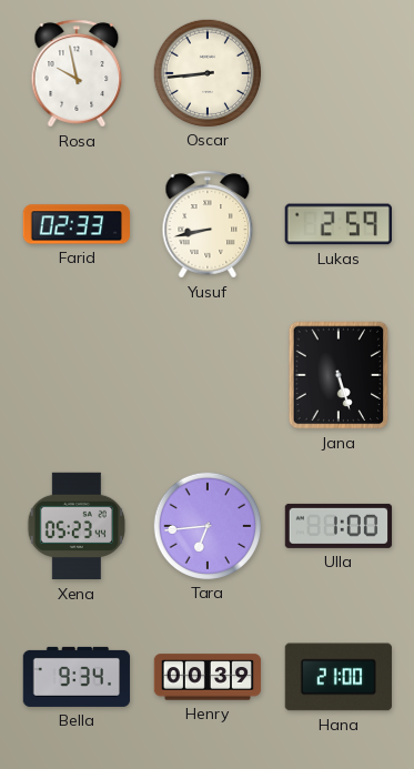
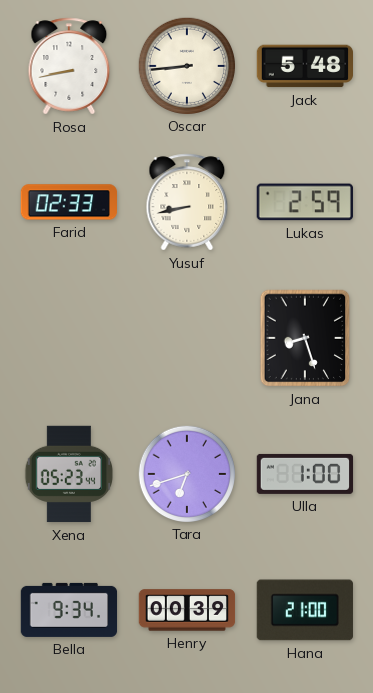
Rosa: 9:58 -> 8:43
Jack: none -> 5:48
Jana: 5:27 -> 8:27
Tara: 6:44 -> 6:42
